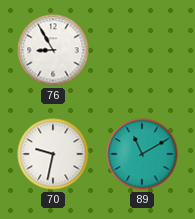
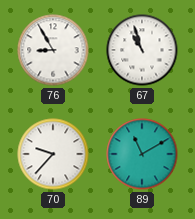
67: none -> 10:57
70: 9:32 -> 9:37
